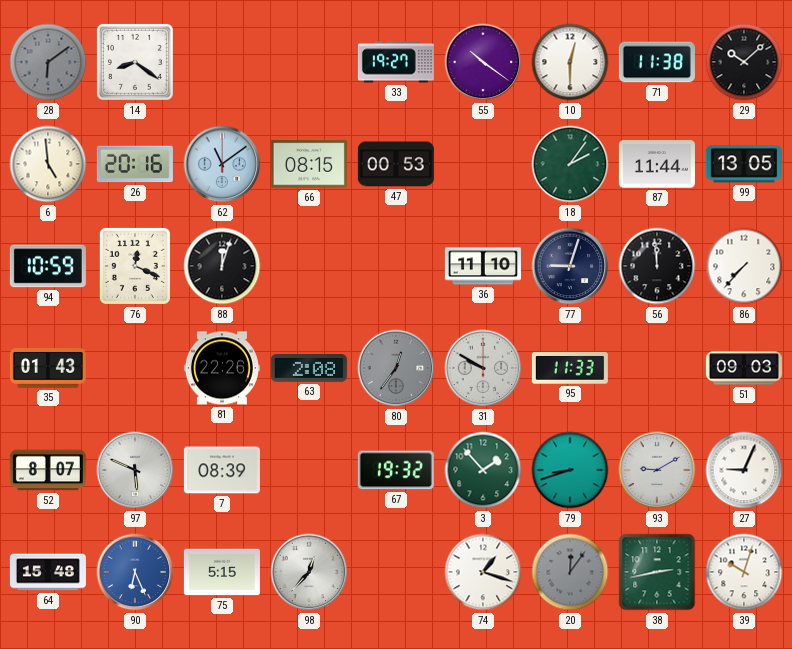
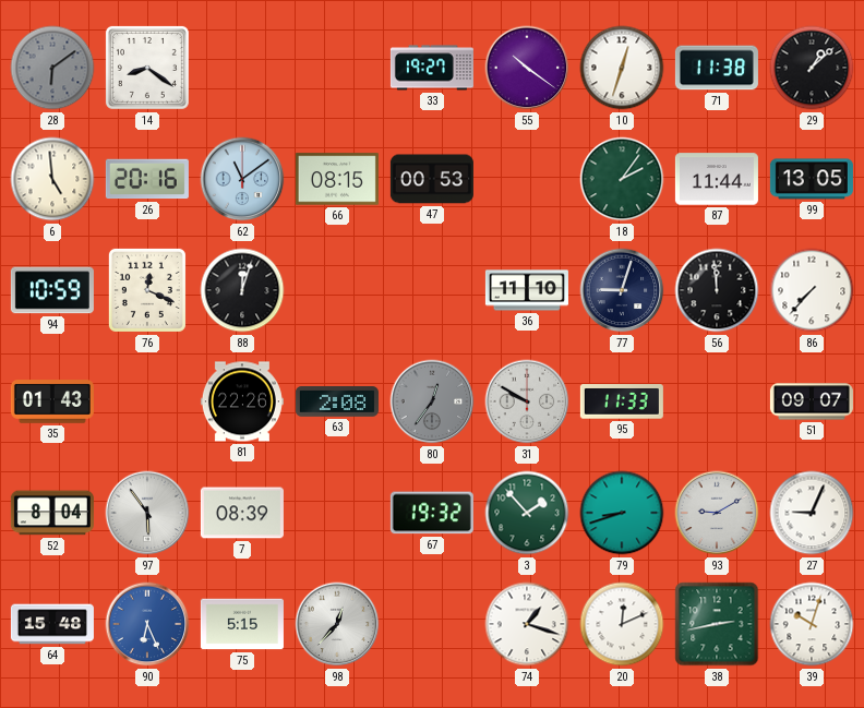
10: 12:30 -> 12:33
29: 10:08 -> 1:08
51: 09:03 -> 09:07
52: 8:07 -> 8:04
97: 5:49 -> 5:54
20: 12:06 -> 12:11
20 dial: grey -> white
